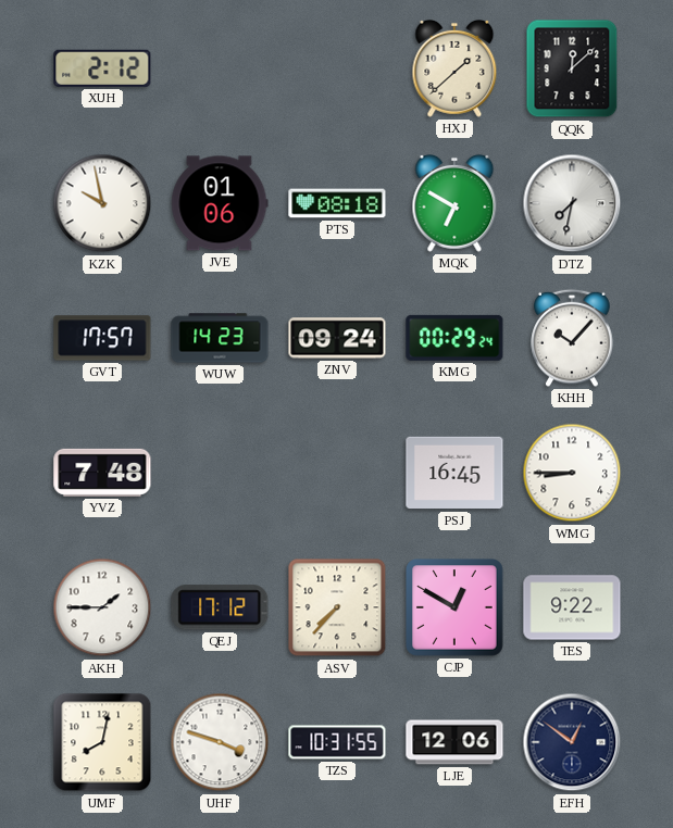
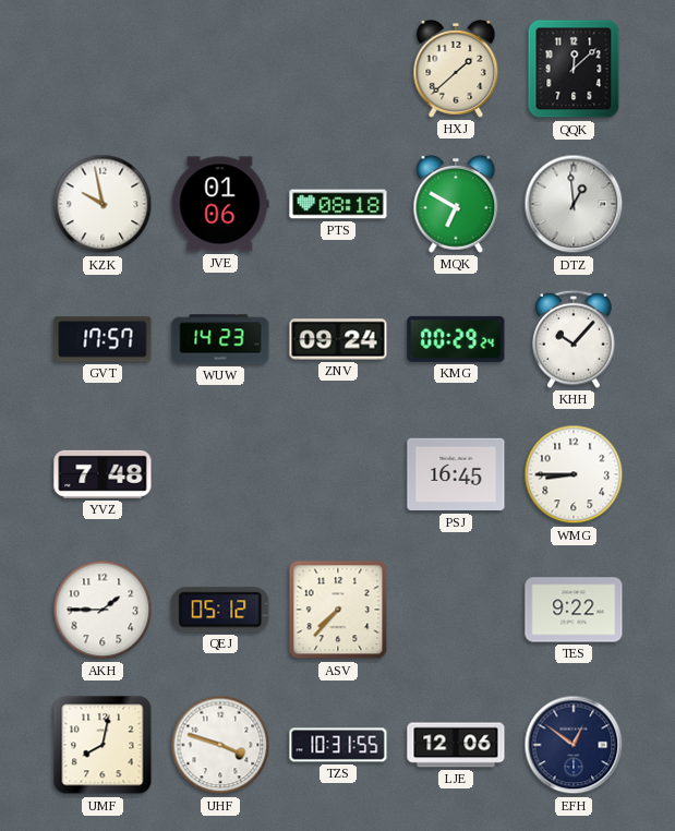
XUH: 2:12 -> none
DTZ: 7:32 -> 12:59
QEJ: 17:12 -> 05:12
CJP: 12:50 -> none
